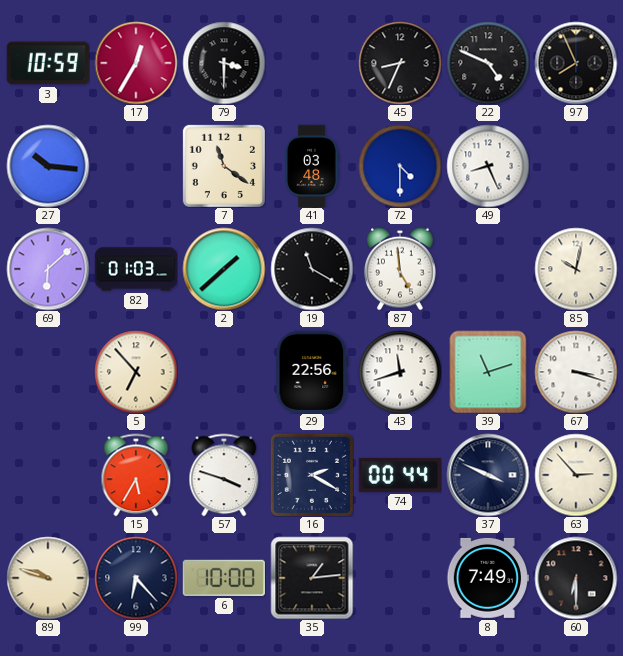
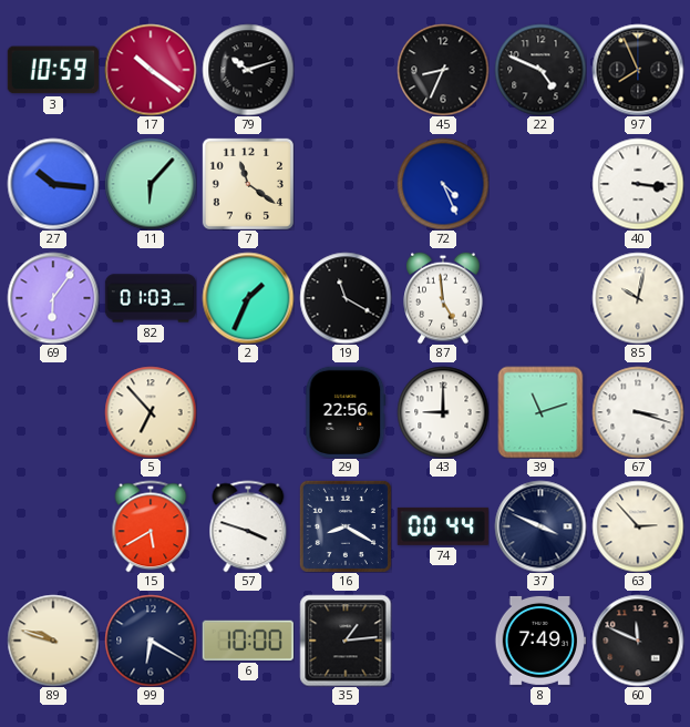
17: 12:35 -> 10:21
79: 3:30 -> 10:12
11: none -> 6:07
41: 03:48 -> none
72: 4:30 -> 4:26
49: 8:26 -> none
40: none -> 3:16
69: 6:08 -> 6:06
2: 1:38 -> 1:34
43: 11:42 -> 9:00
15: 5:35 -> 5:40
16: 2:20 -> 8:20
99: 6:23 -> 6:20
60: 6:30 -> 11:49
